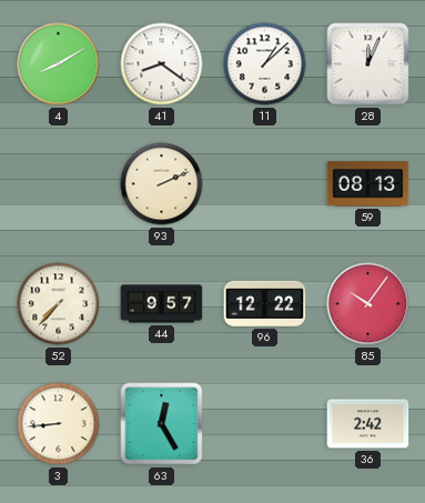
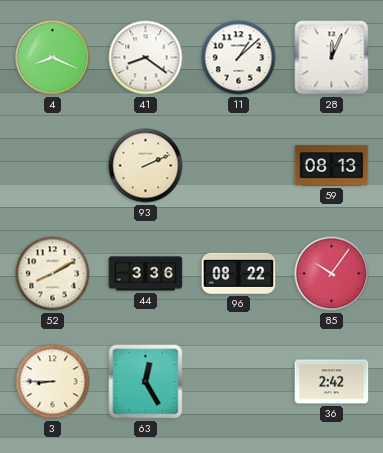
4: 8:10 -> 8:19
52: 7:37 -> 8:10
44: 9:57 -> 3:36
96: 12:22 -> 08:22
3: 8:44 -> 8:45
